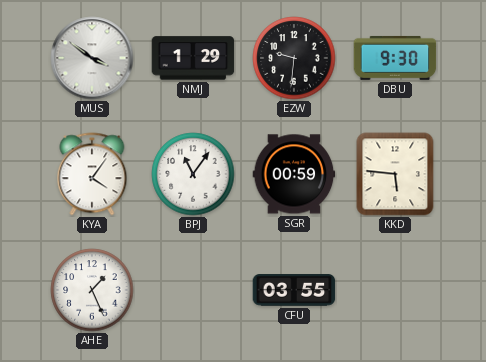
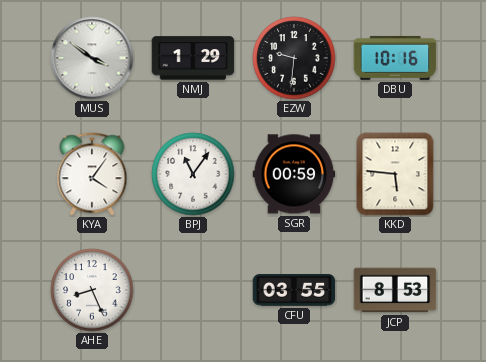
DBU: 9:30 -> 10:16
AHE: 1:26 -> 8:26
JCP: none -> 8:53
